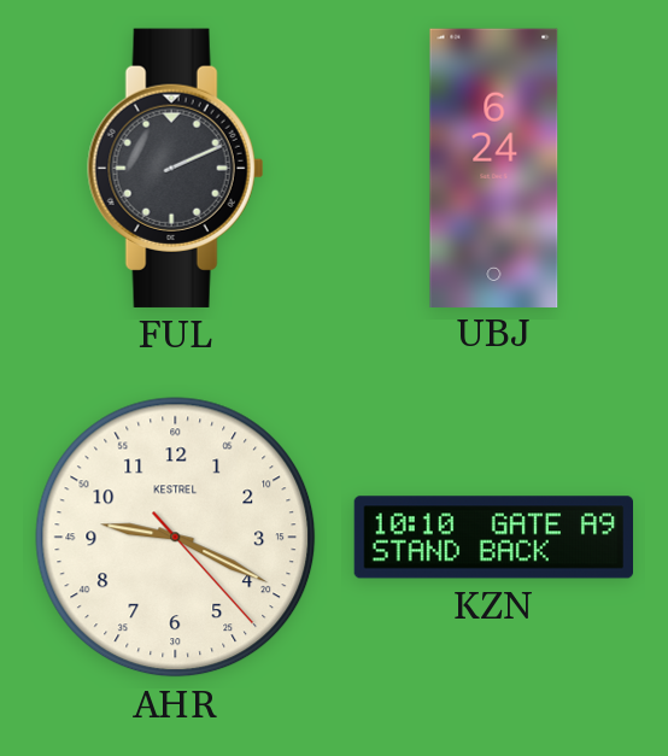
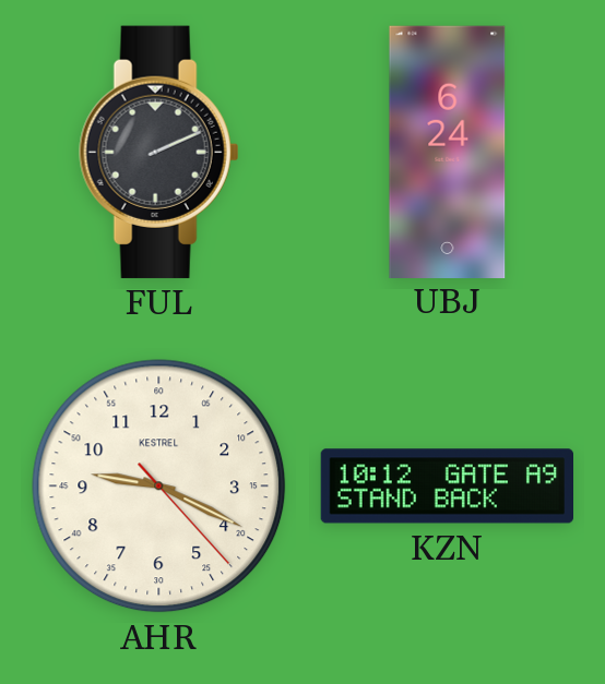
KZN: 10:10 -> 10:12
